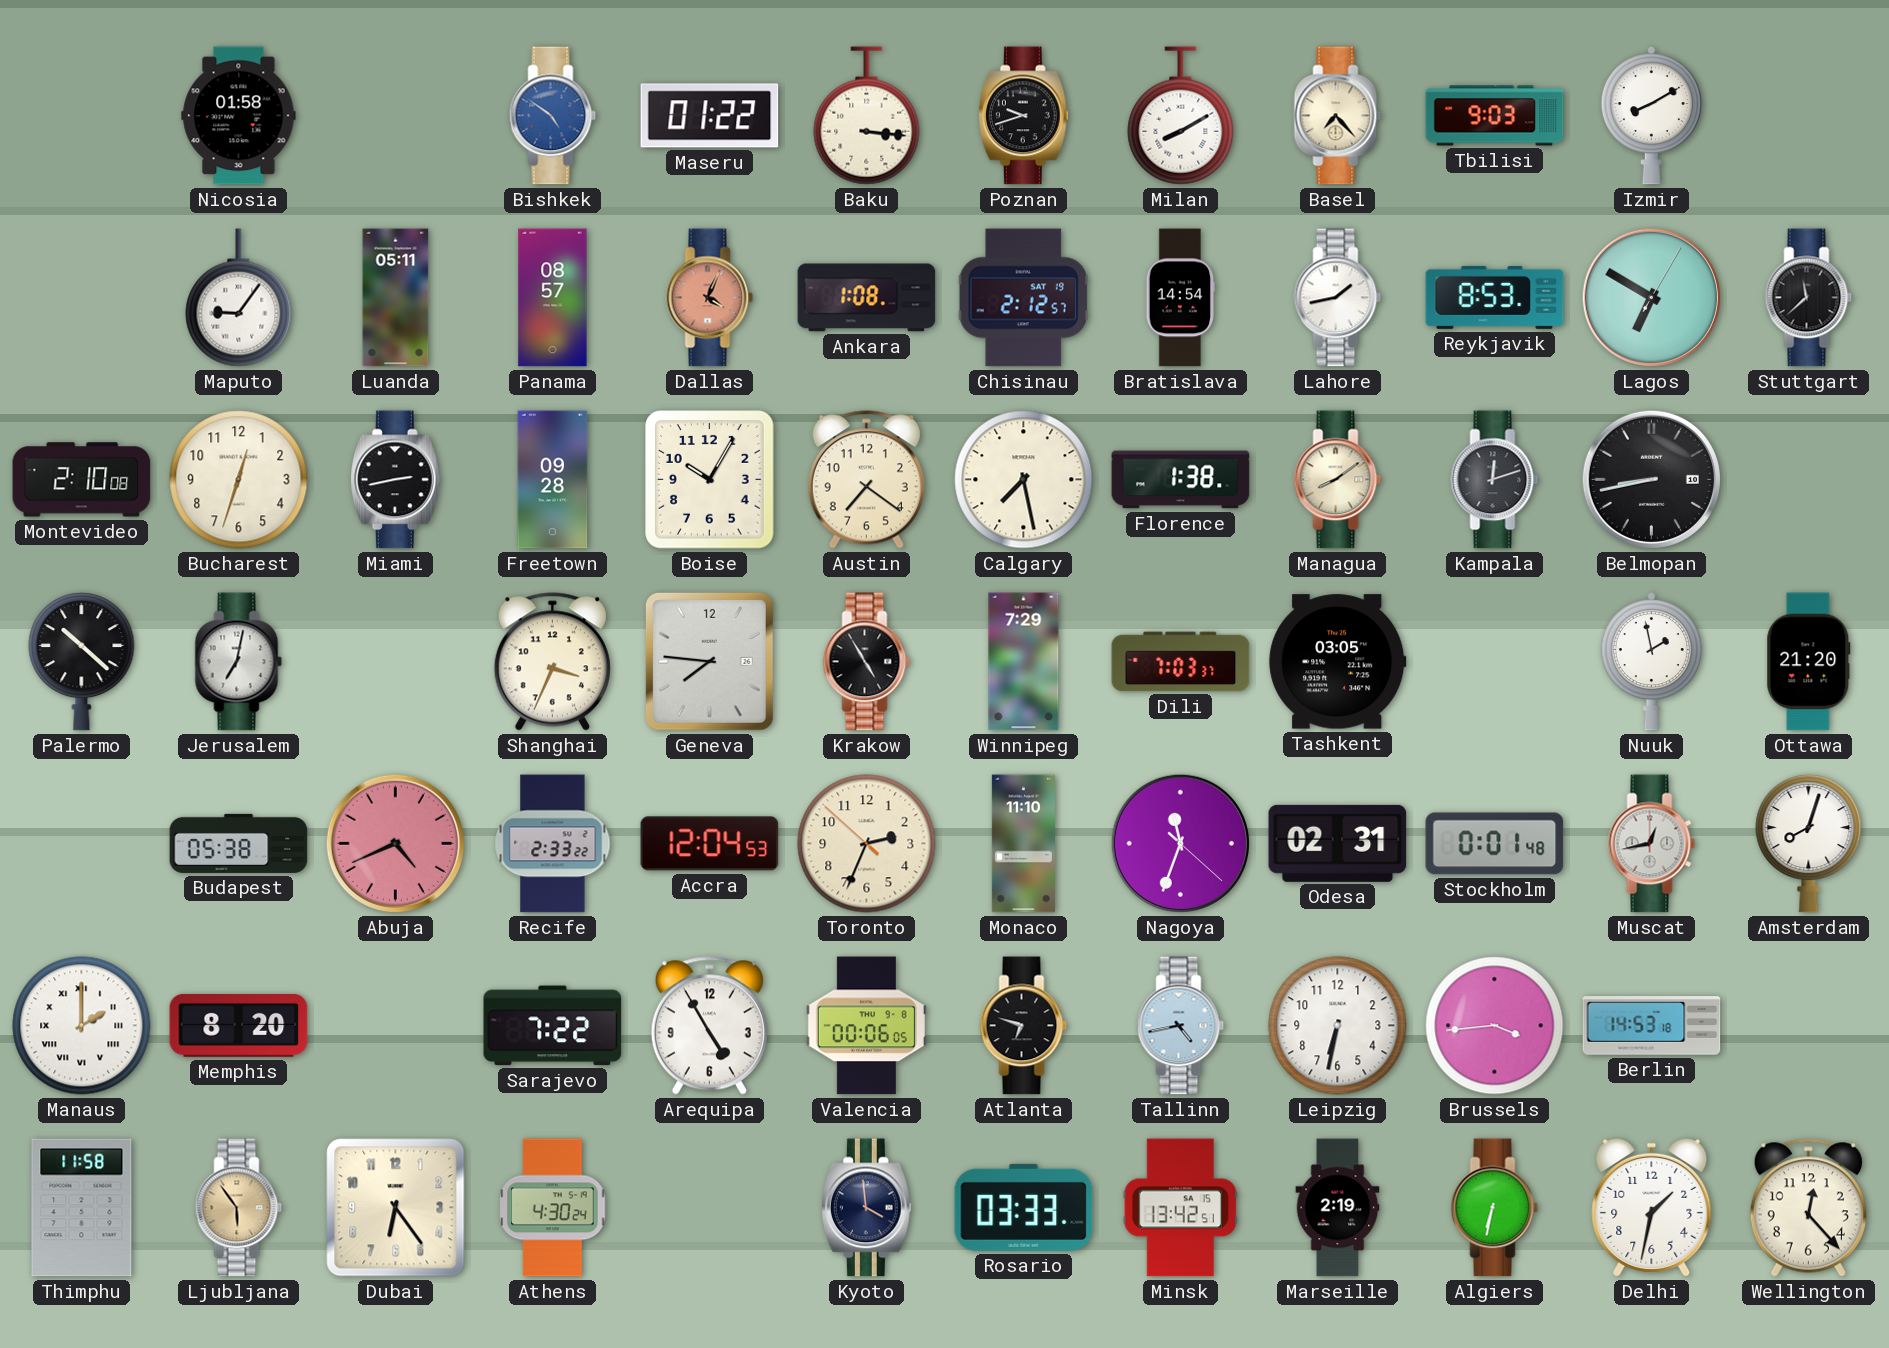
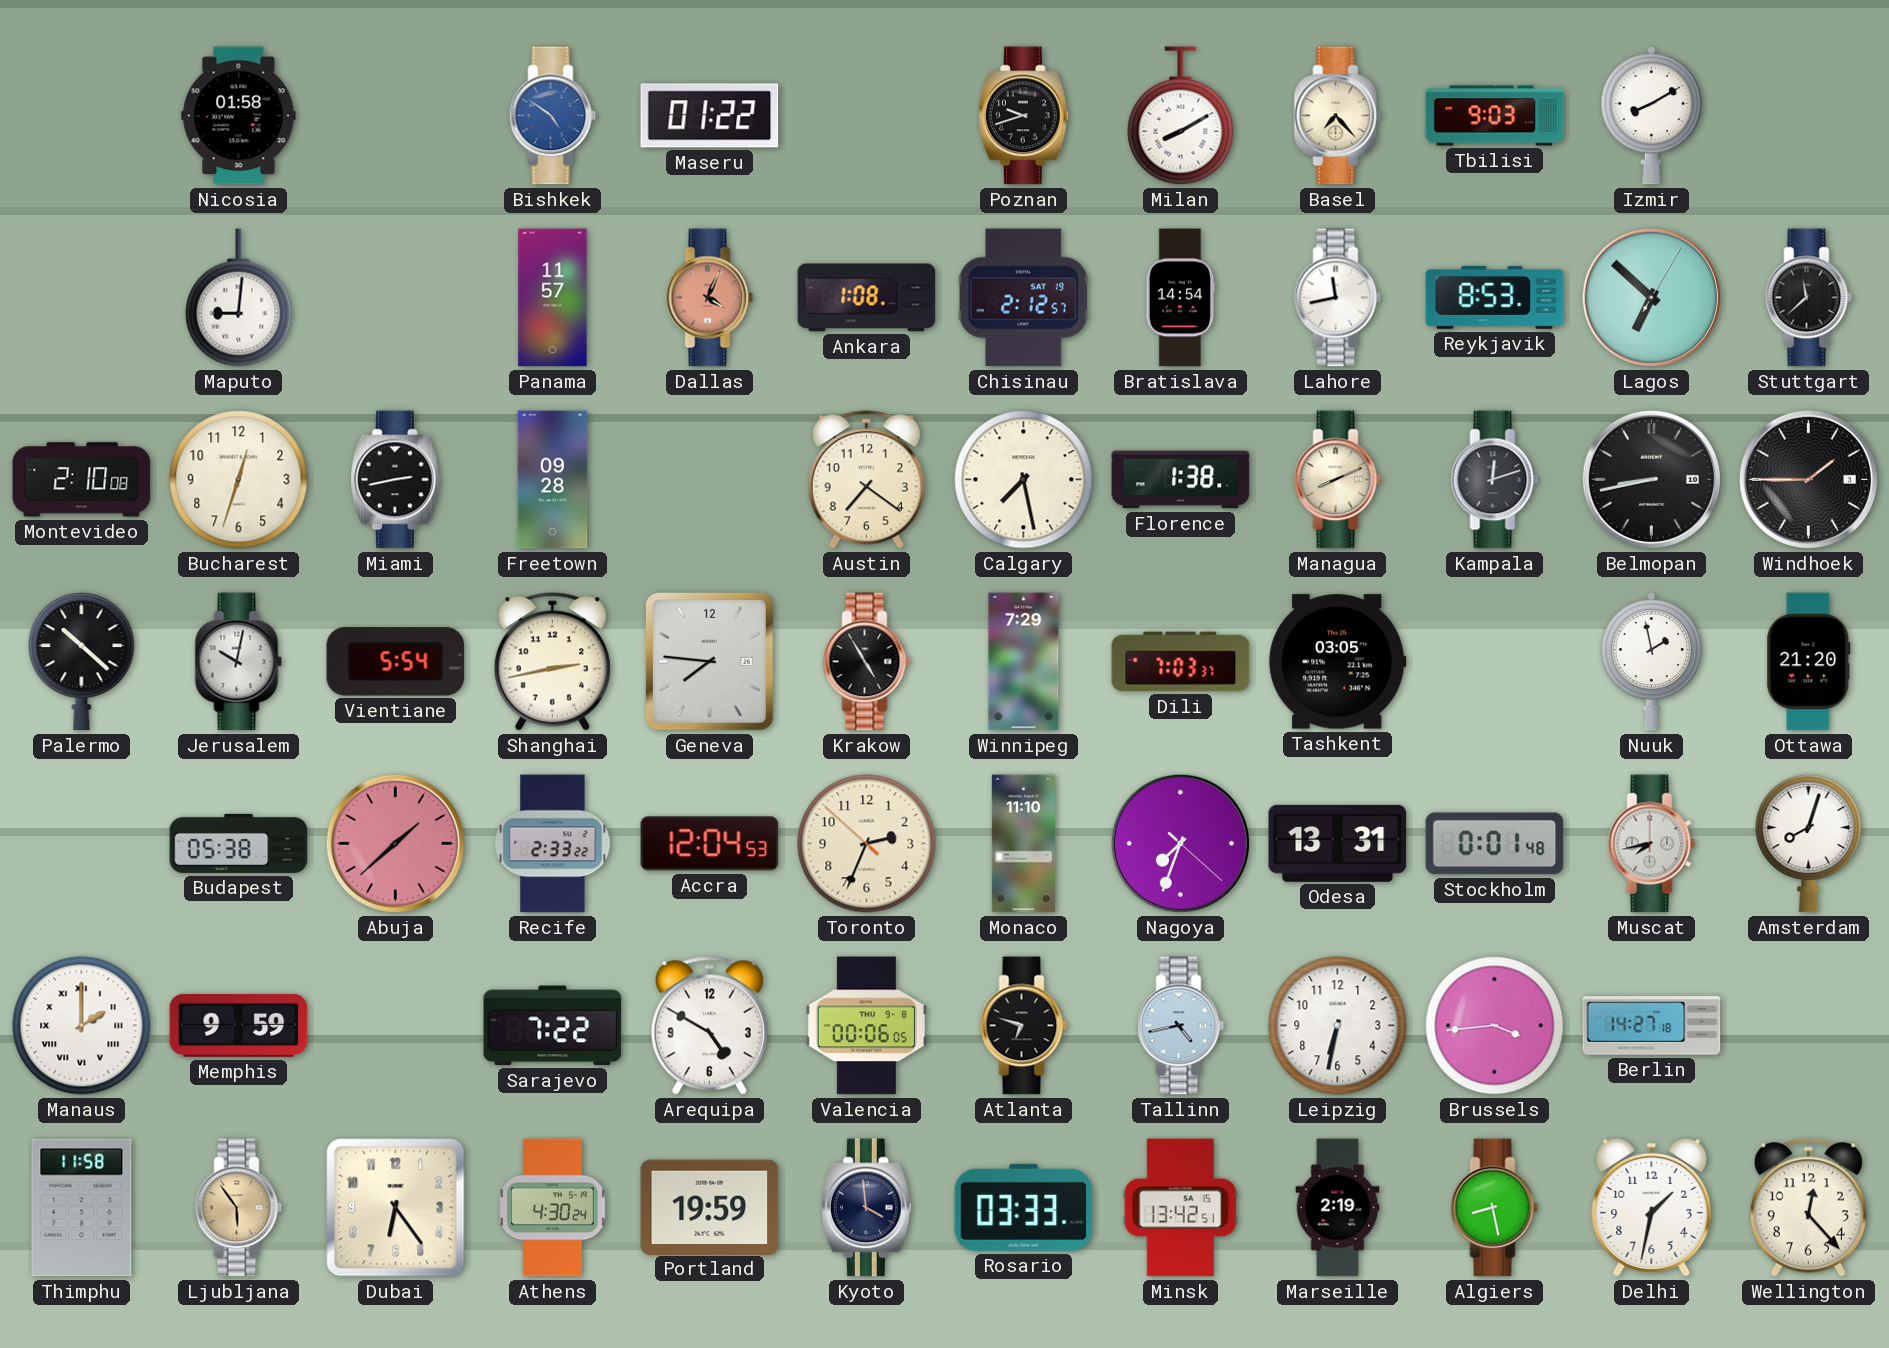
Baku: 3:16 -> none
Maputo: 9:06 -> 9:01
Luanda: 05:11 -> none
Panama: 08:57 -> 11:57
Lahore: 1:43 -> 11:43
Lagos: 6:50 -> 6:52
Boise: 10:05 -> none
Managua: 8:09 -> 8:11
Windhoek: none -> 1:45
Jerusalem: 7:02 -> 10:02
Vientiane: none -> 5:54
Shanghai: 3:34 -> 2:43
Abuja: 4:41 -> 1:38
Nagoya: 11:33 -> 7:33
Odesa: 02:31 -> 13:31
Muscat: 12:43 -> 7:43
Memphis: 8:20 -> 9:59
Arequipa: 4:55 -> 4:50
Berlin: 14:53 -> 14:27
Portland: none -> 19:59
Algiers: 6:32 -> 8:28
